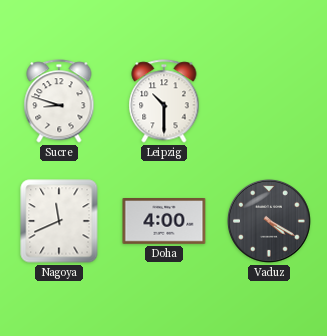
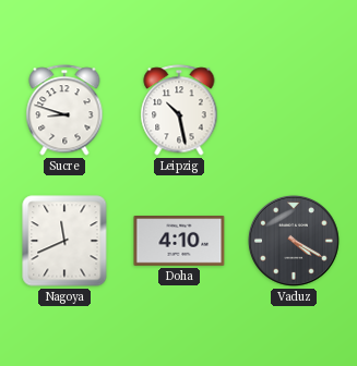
Leipzig: 10:30 -> 10:28
Doha: 4:00 -> 4:10
